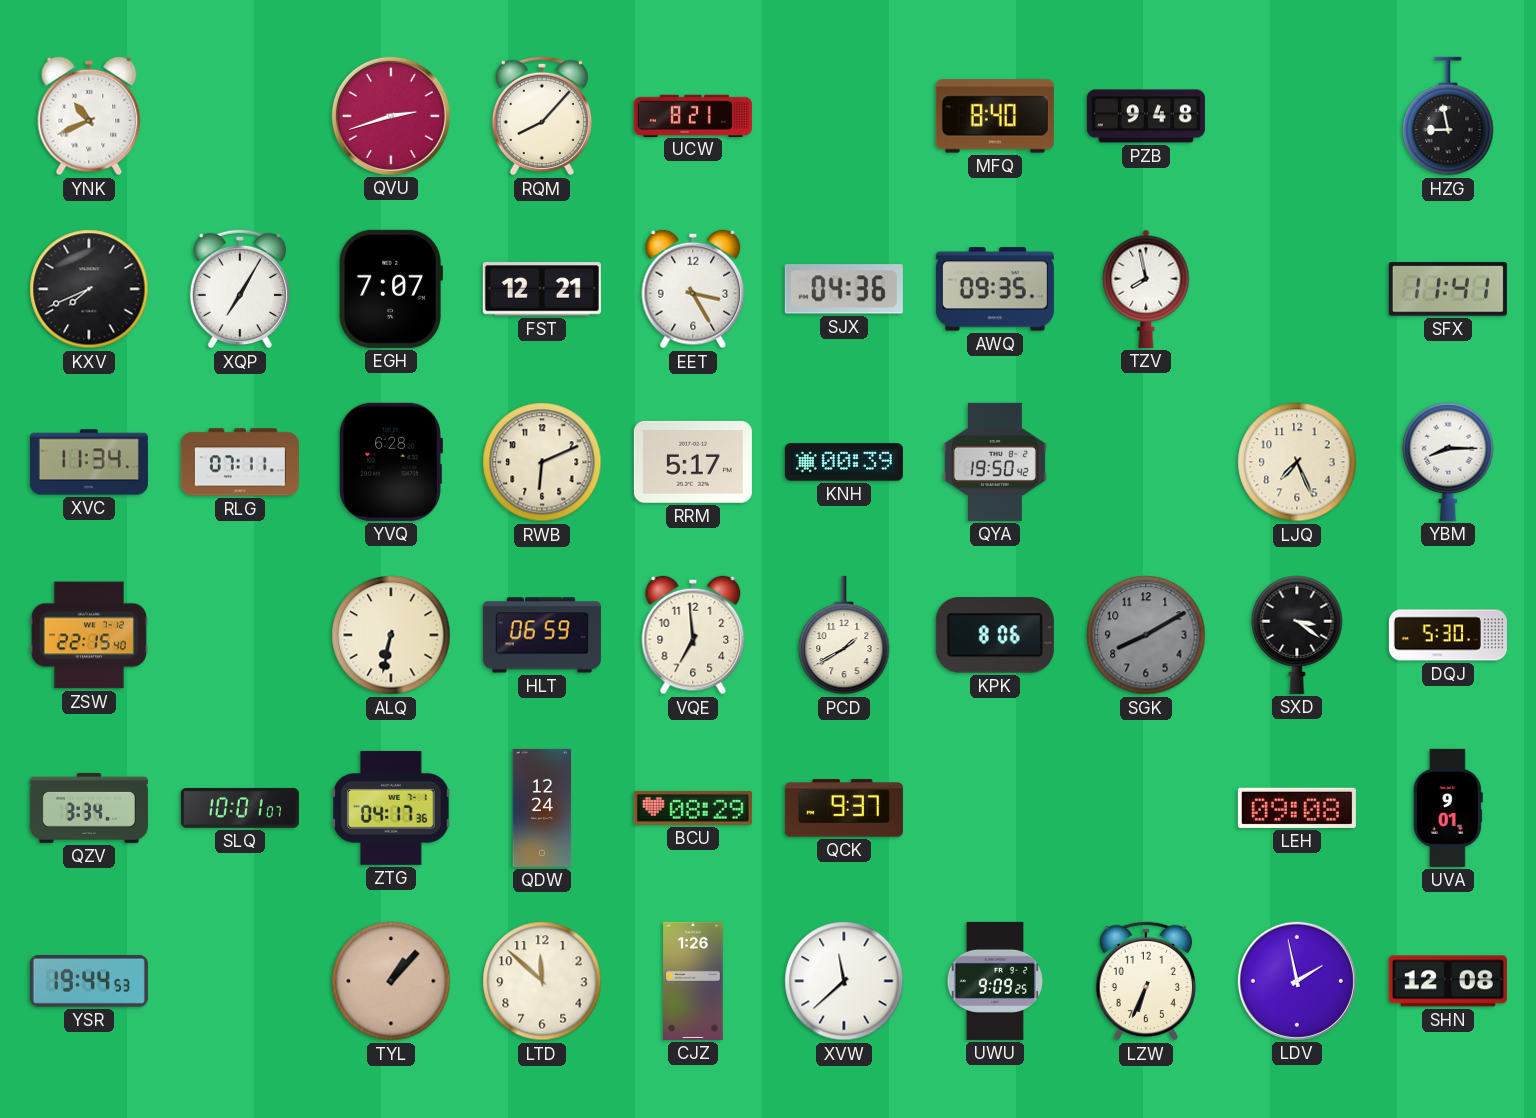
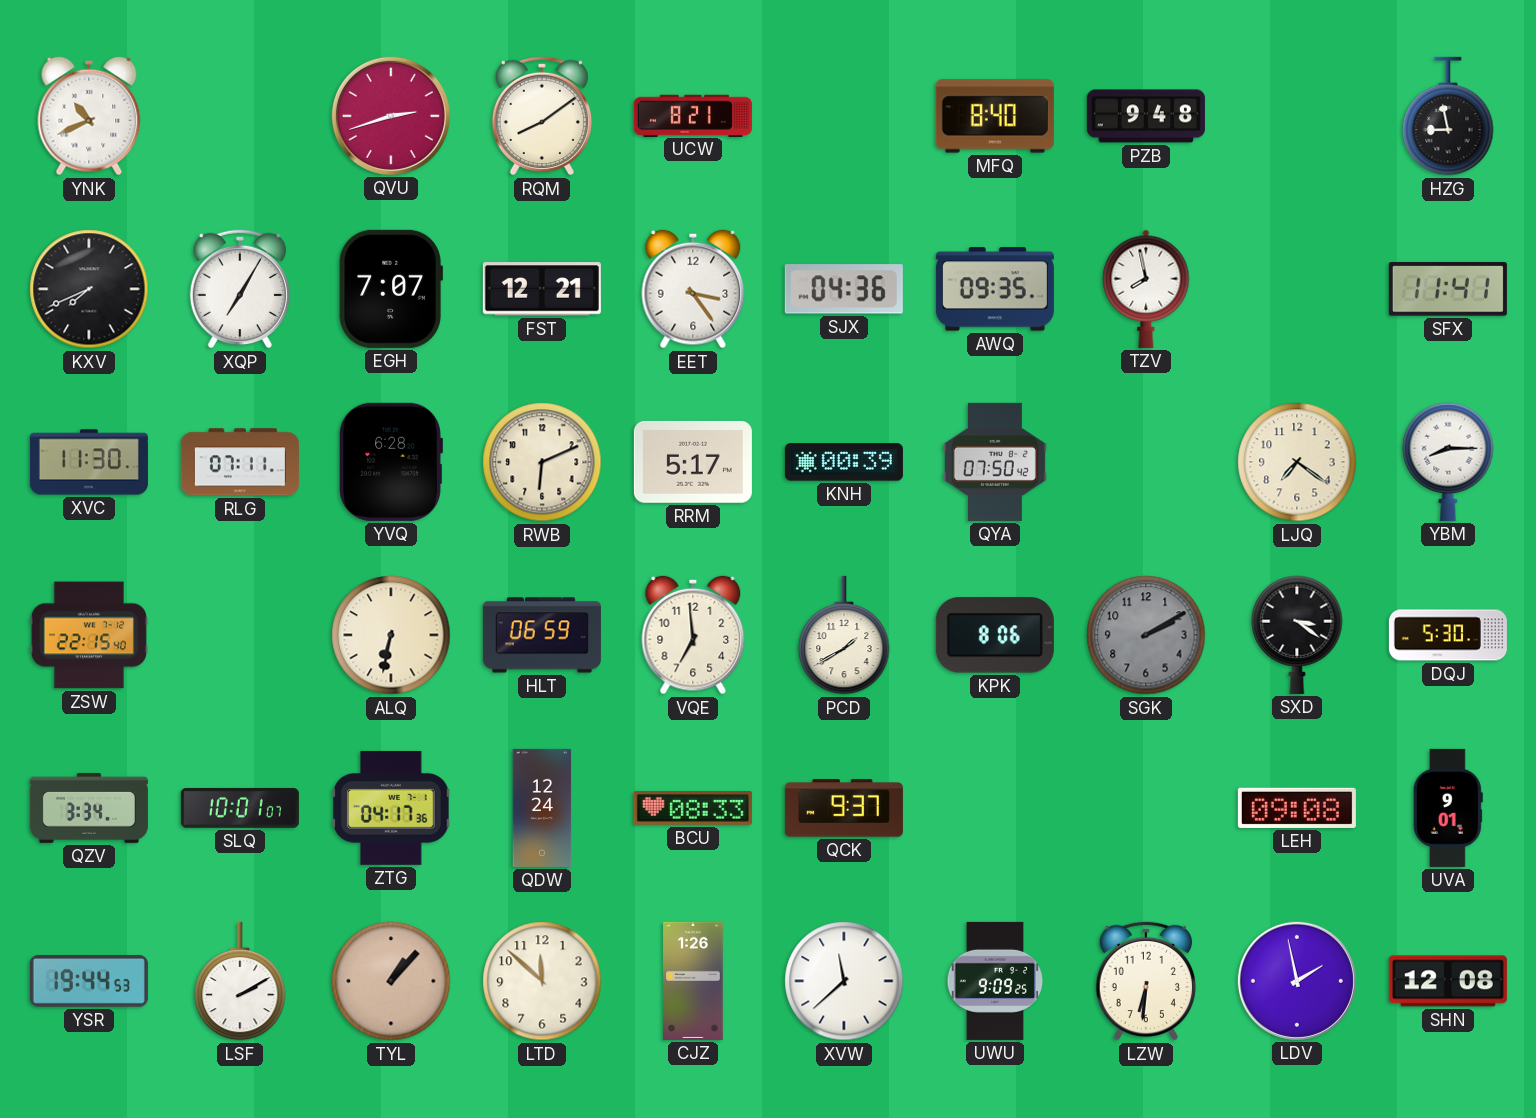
RQM: 8:07 -> 8:09
EET: 3:25 -> 3:24
XVC: 11:34 -> 11:30
QYA: 19:50 -> 07:50
LJQ: 7:26 -> 7:21
SGK: 8:10 -> 2:10
BCU: 08:29 -> 08:33
LSF: none -> 2:10
LZW: 6:34 -> 6:31
